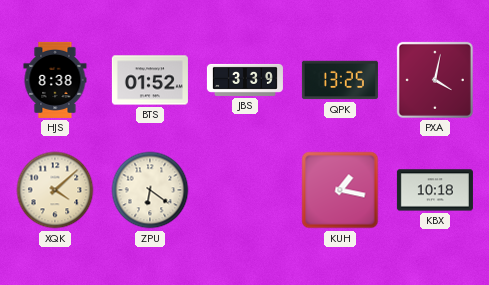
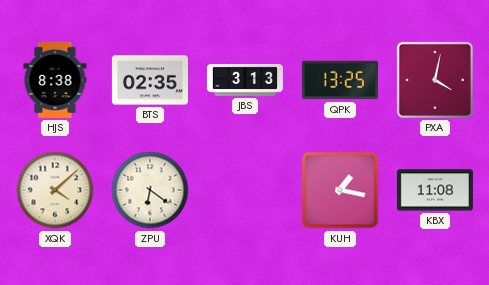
BTS: 01:52 -> 02:35
JBS: 3:39 -> 3:13
KBX: 10:18 -> 11:08
